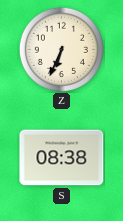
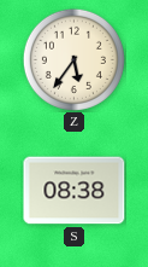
Z: 6:34 -> 5:36
